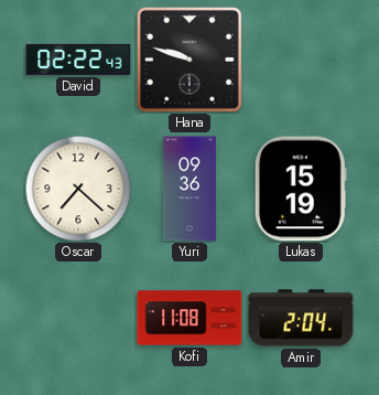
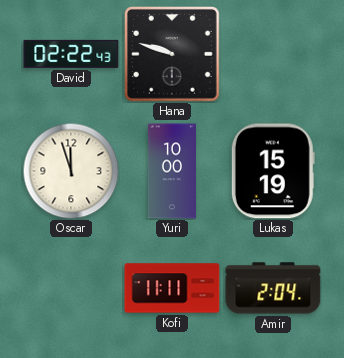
Oscar: 7:22 -> 11:57
Yuri: 09:36 -> 10:00
Kofi: 11:08 -> 11:11
